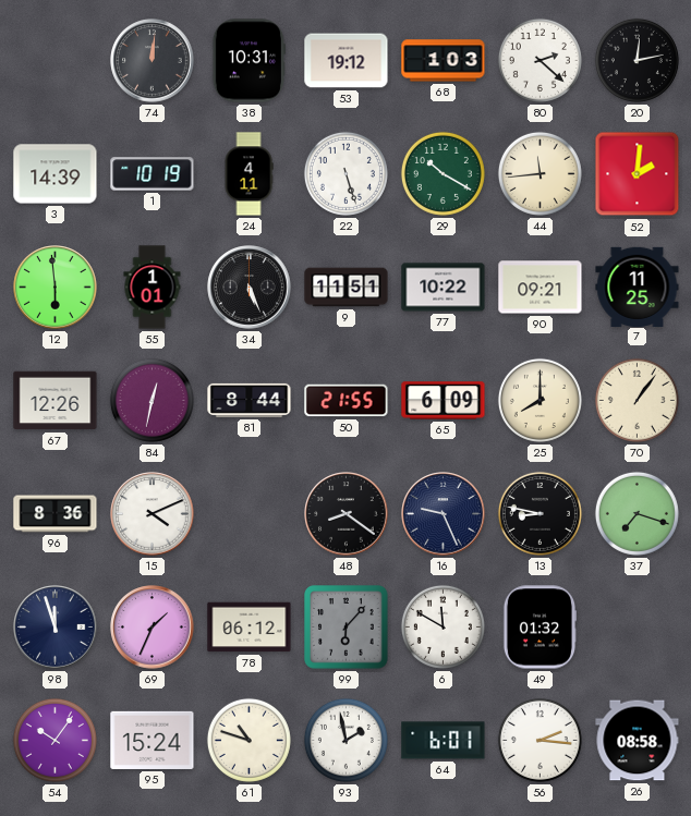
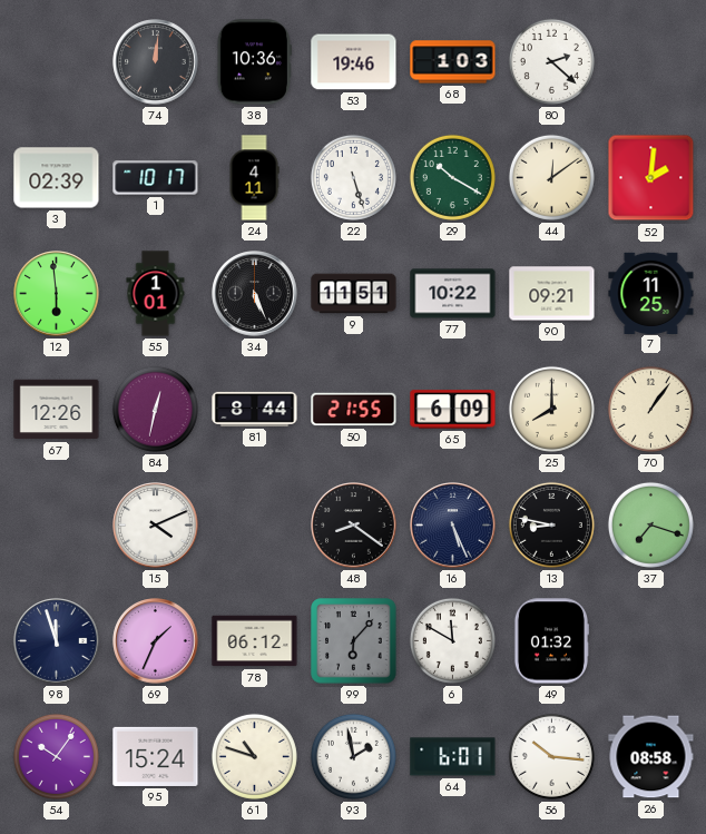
38: 10:31 -> 10:36
53: 19:12 -> 19:46
20: 12:13 -> none
3: 14:39 -> 02:39
1: 10:19 -> 10:17
44: 11:44 -> 12:09
96: 8:36 -> none
16: 9:26 -> 5:26
56: 2:16 -> 10:16
